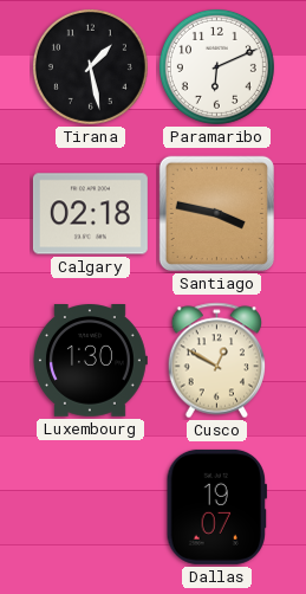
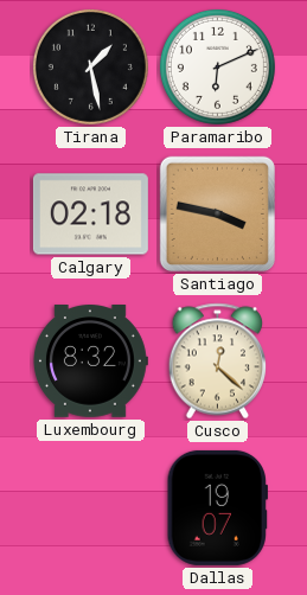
Luxembourg: 1:30 -> 8:32
Cusco: 12:50 -> 12:22
